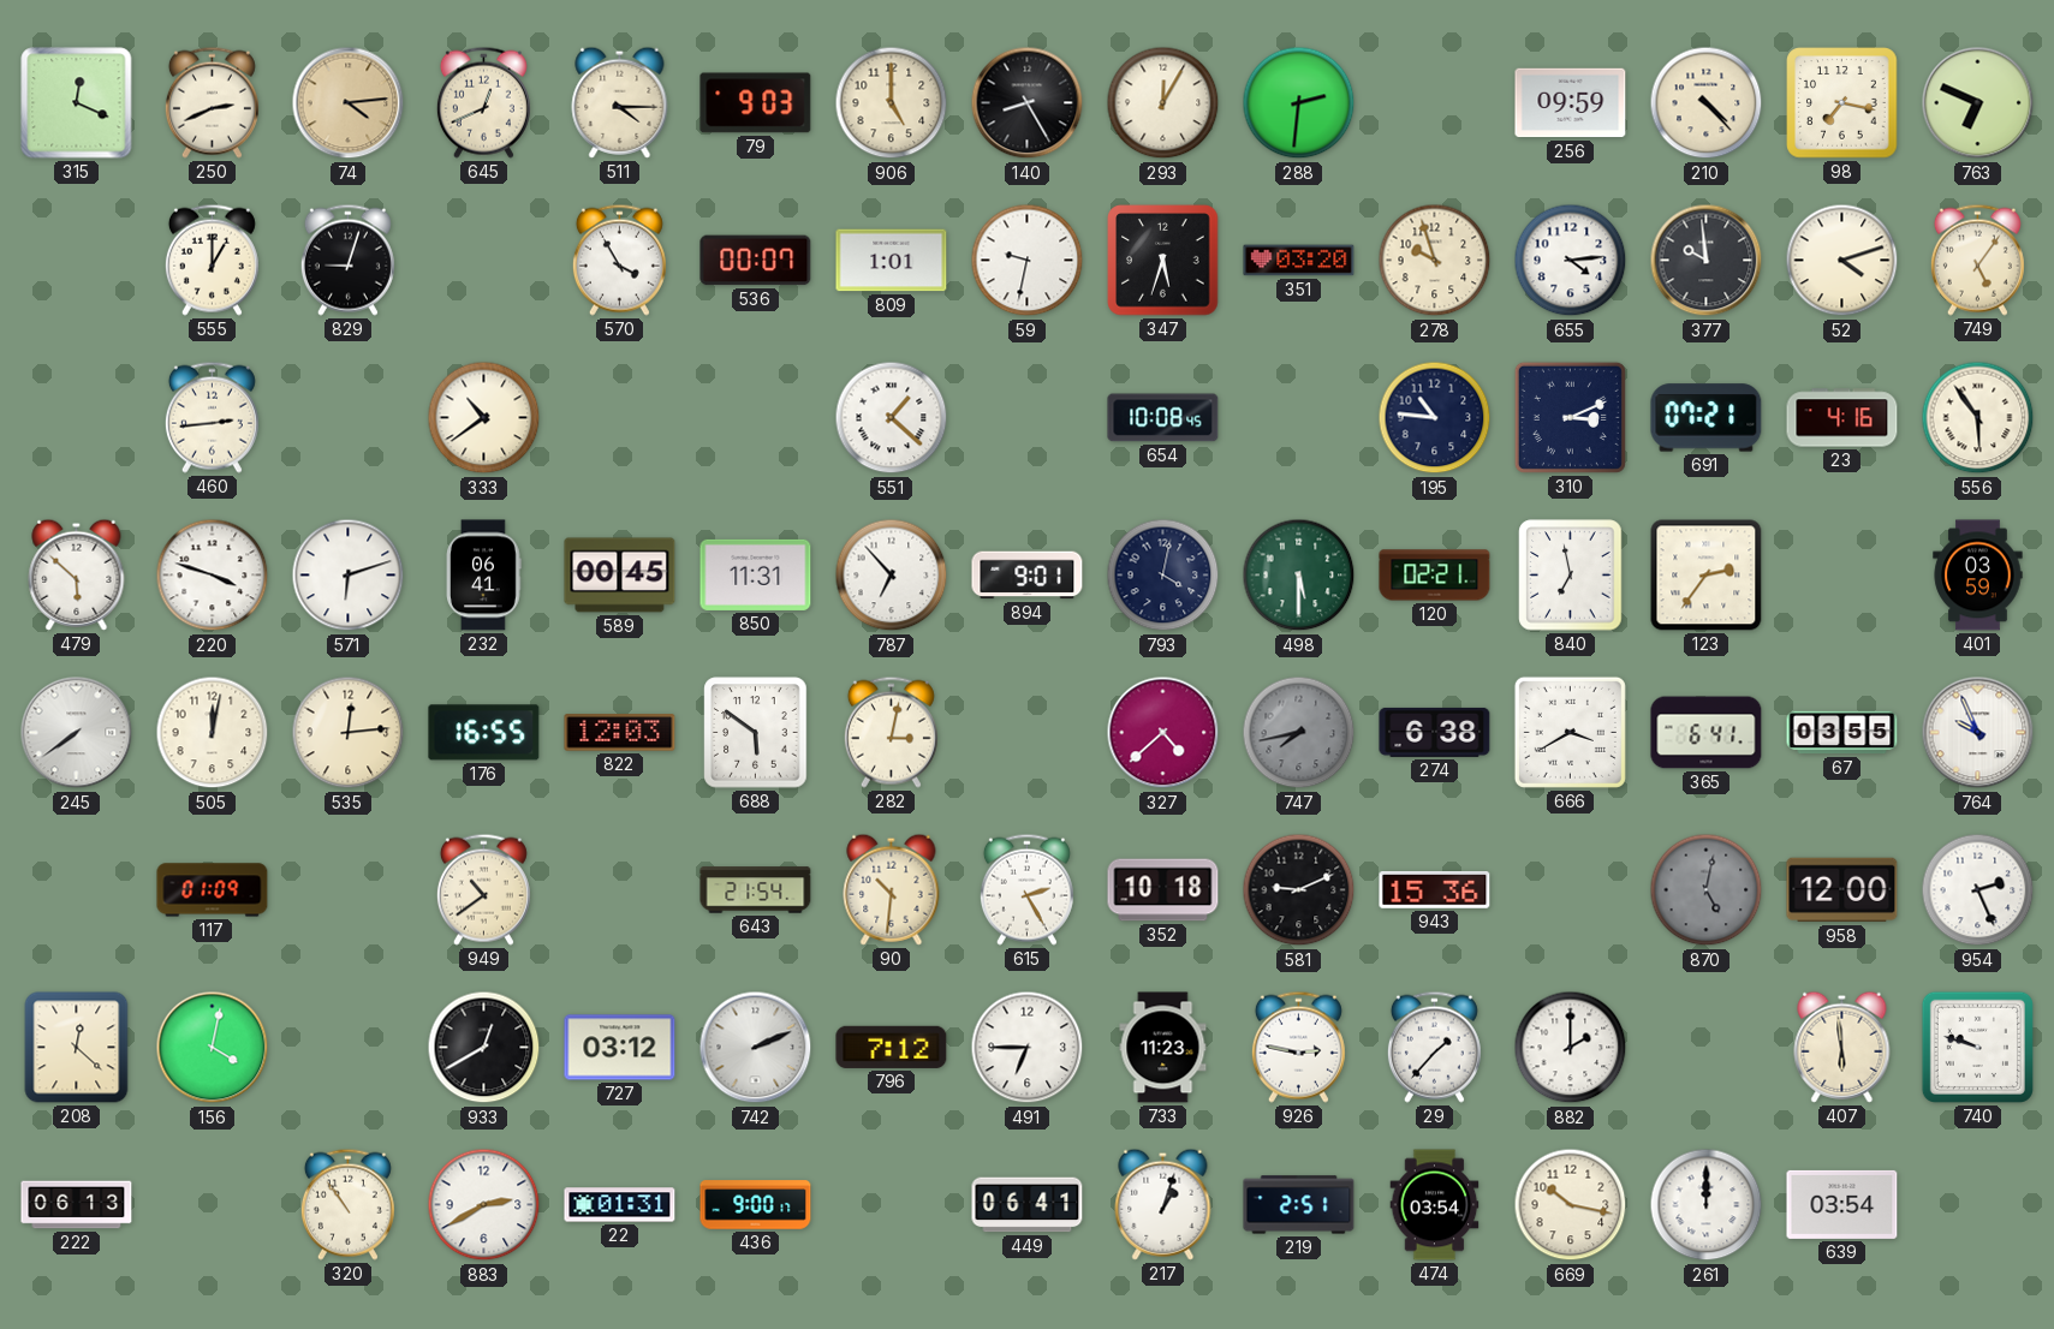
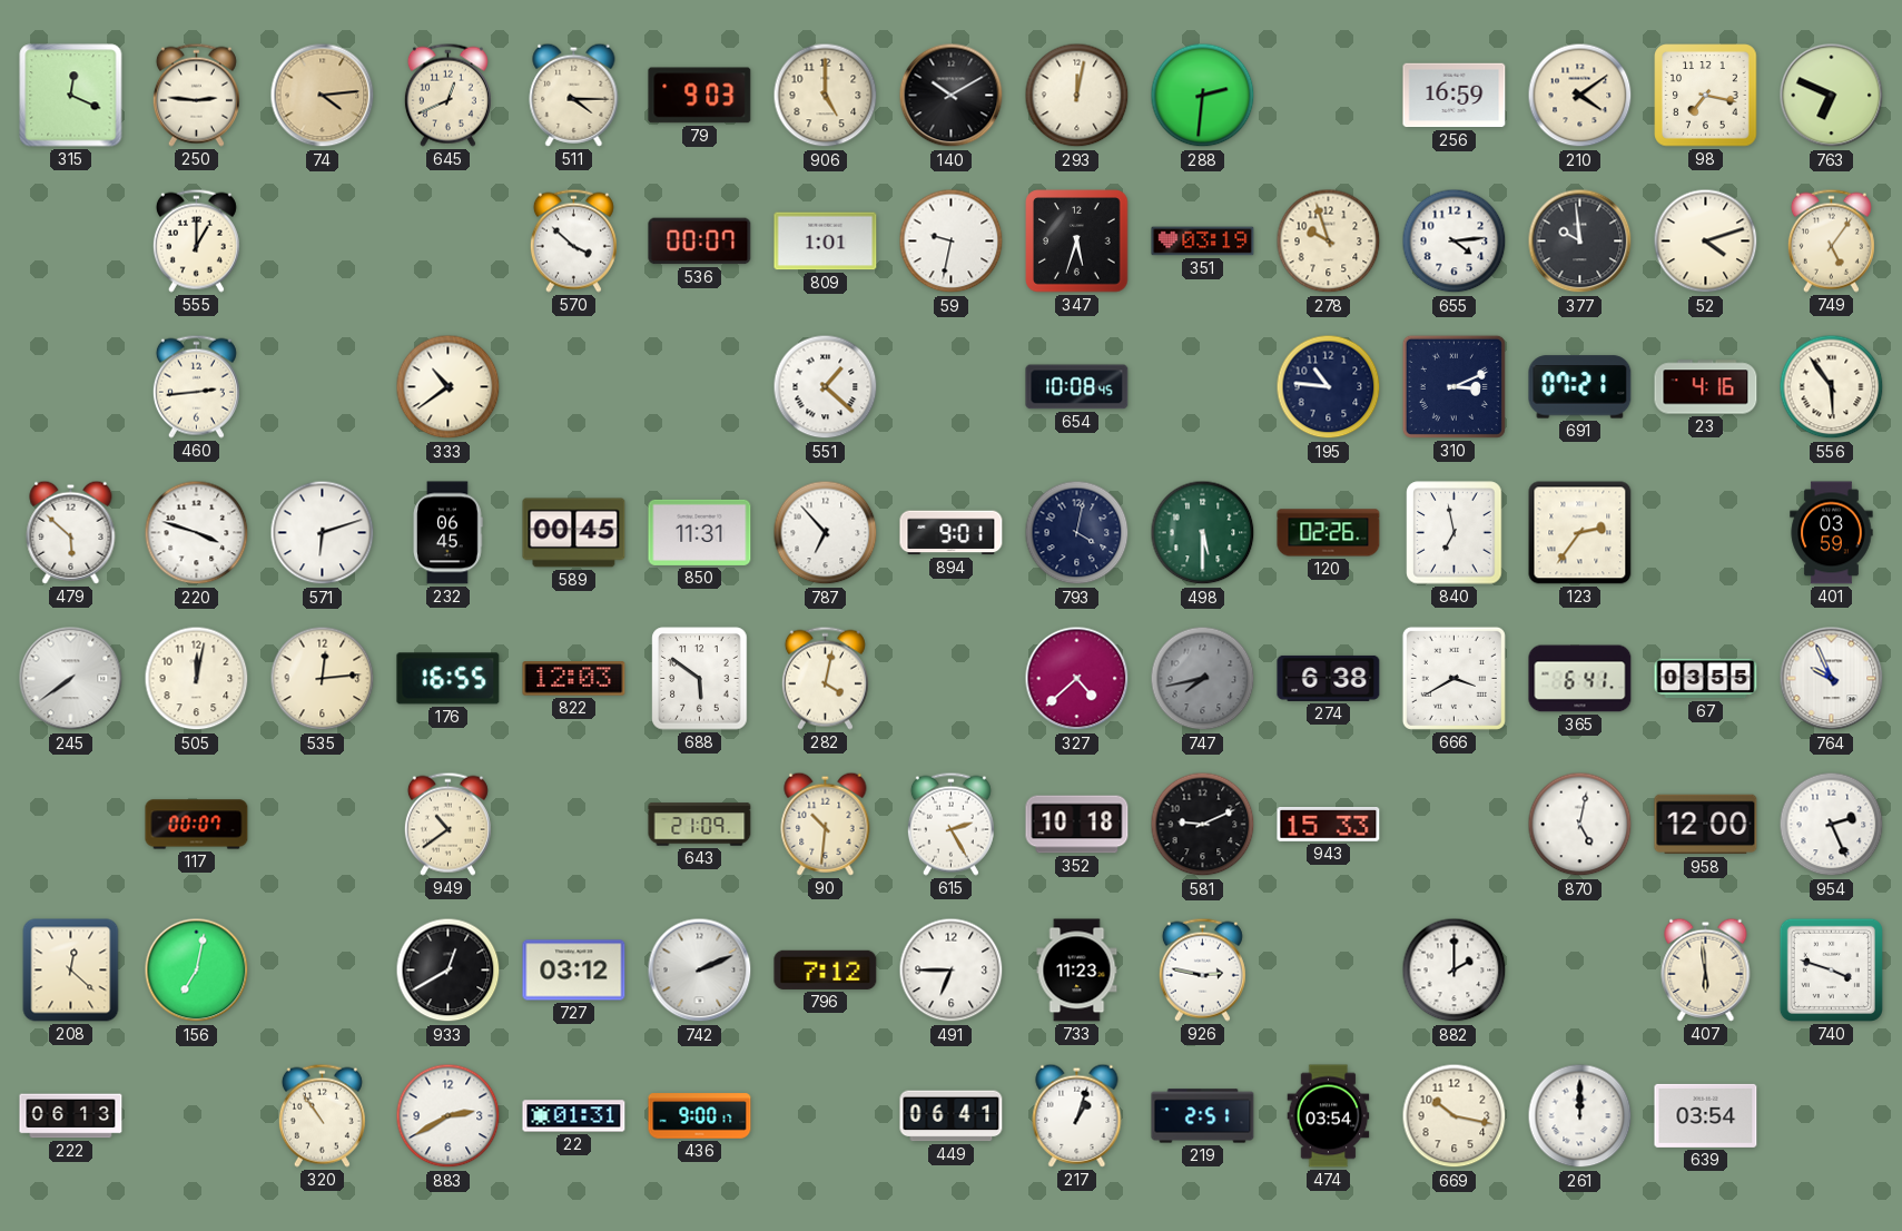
250: 2:41 -> 2:46
140: 8:25 -> 10:10
293: 12:05 -> 12:02
256: 09:59 -> 16:59
210: 4:23 -> 4:09
829: 9:03 -> none
570: 3:55 -> 3:52
351: 03:20 -> 03:19
232: 06:41 -> 06:45
120: 02:21 -> 02:26
282: 3:02 -> 4:02
117: 01:09 -> 00:07
643: 21:54 -> 21:09
943: 15:36 -> 15:33
870 dial: grey -> white
156: 4:02 -> 7:02
29: 1:37 -> none
740: 9:48 -> 3:48
